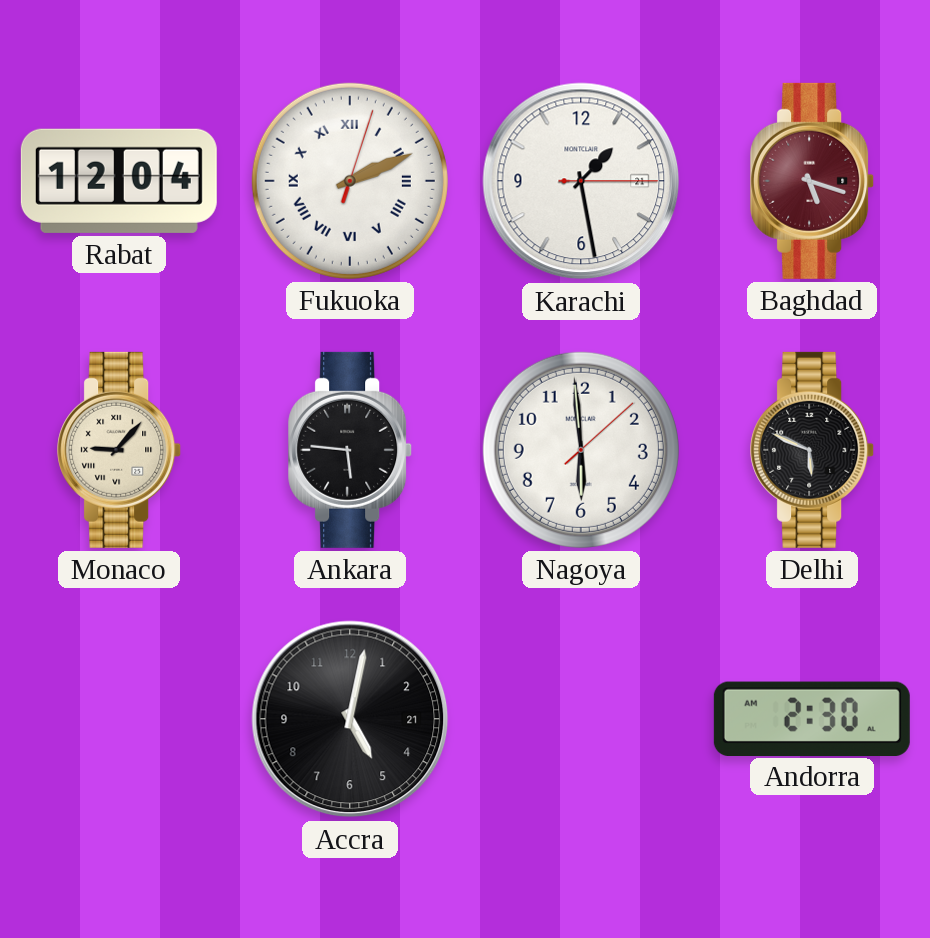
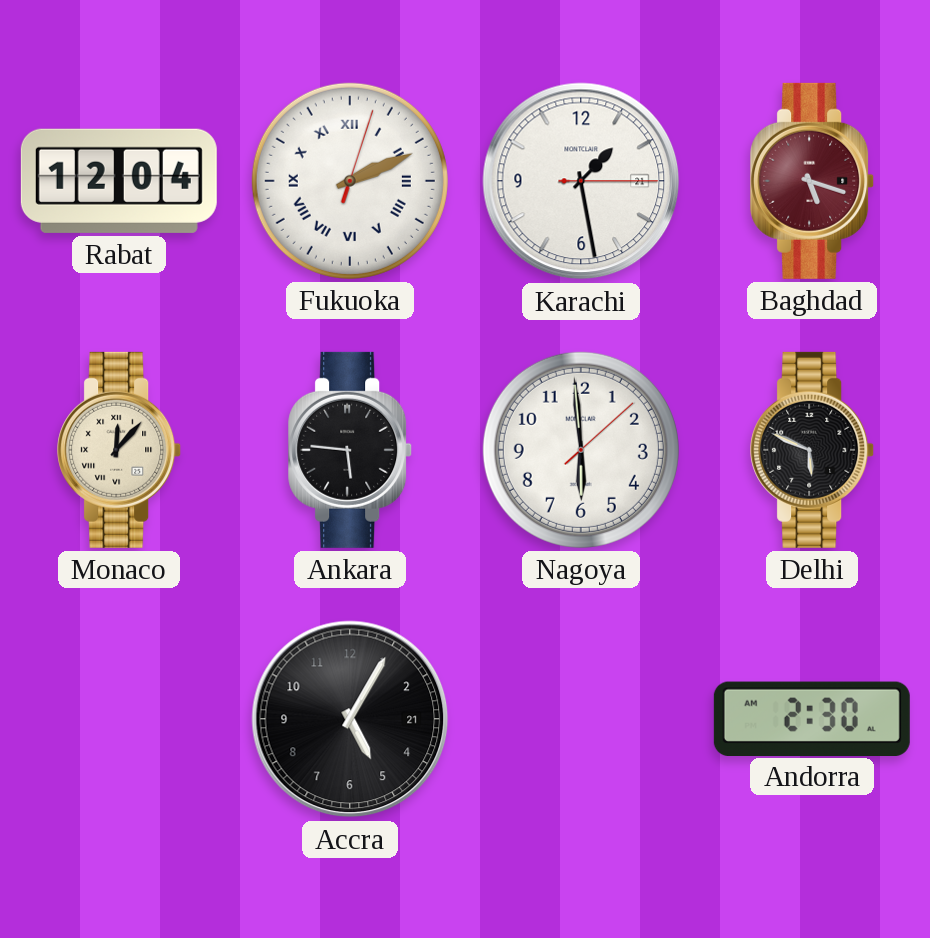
Monaco: 9:07 -> 12:07
Accra: 5:02 -> 5:05
